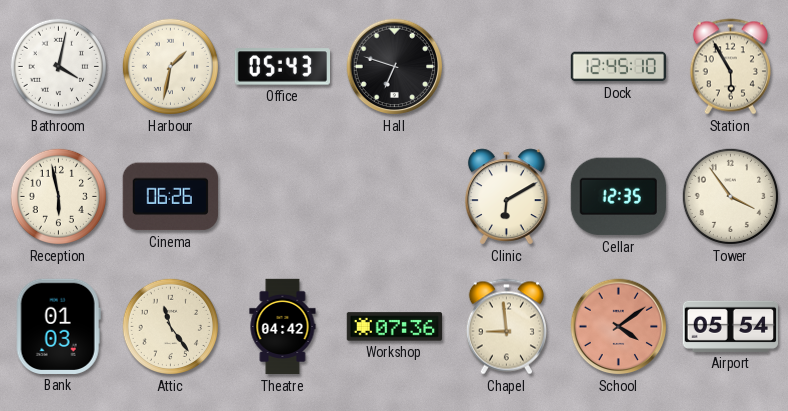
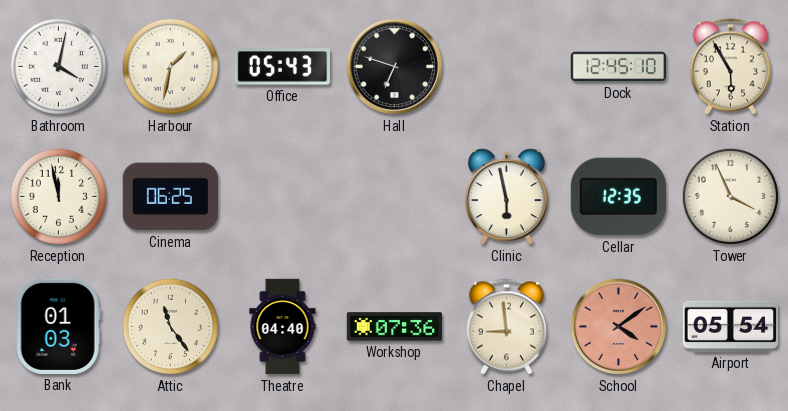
Reception: 5:58 -> 11:58
Cinema: 06:26 -> 06:25
Clinic: 6:10 -> 5:58
Tower: 3:54 -> 3:56
Theatre: 04:42 -> 04:40
